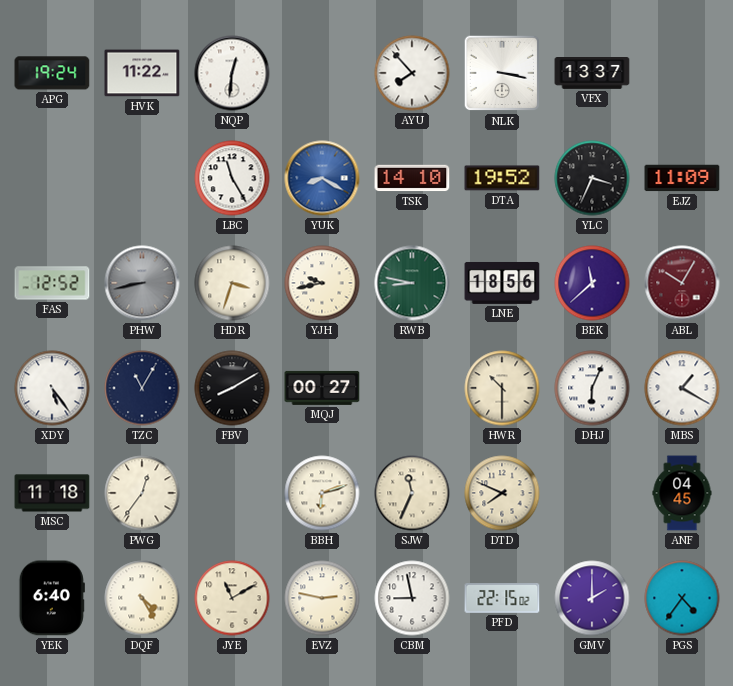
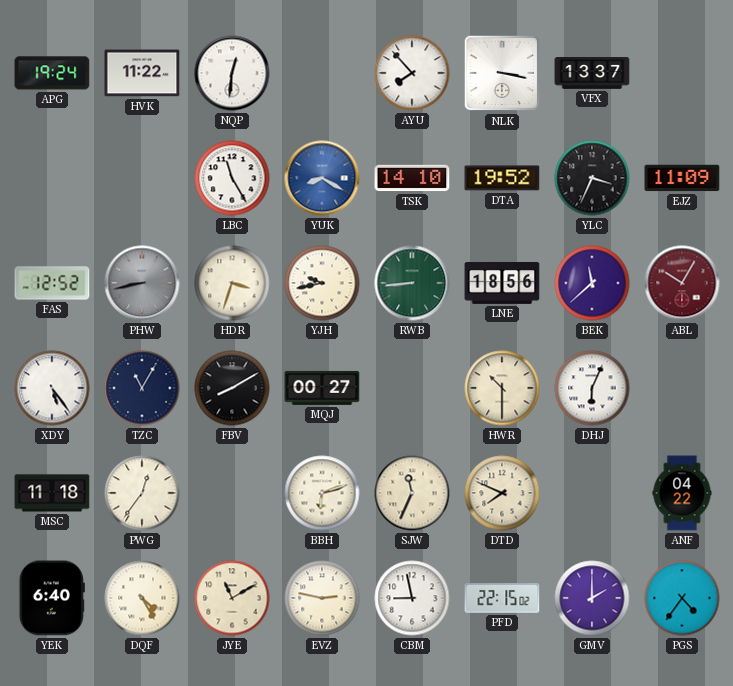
RWB: 8:47 -> 8:44
MBS: 1:20 -> none
ANF: 04:45 -> 04:22
